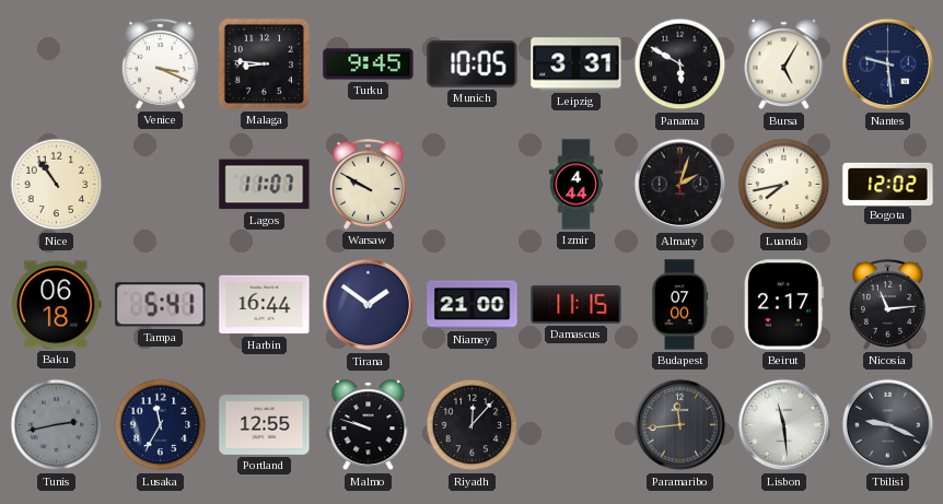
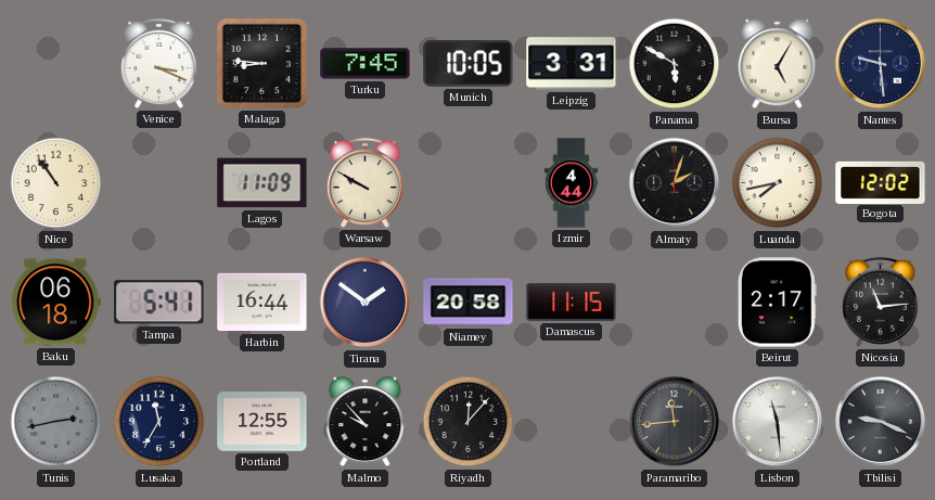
Turku: 9:45 -> 7:45
Lagos: 11:07 -> 11:09
Niamey: 21:00 -> 20:58
Budapest: 07:00 -> none
Malmo: 9:48 -> 9:53
